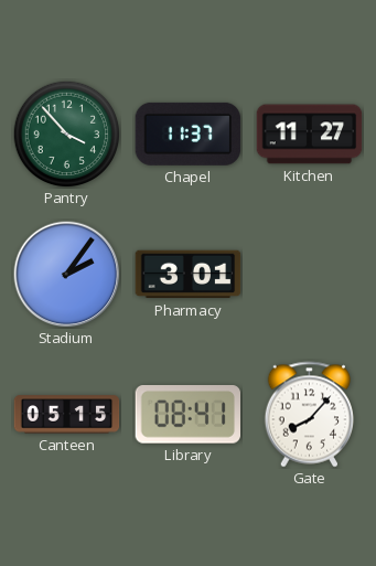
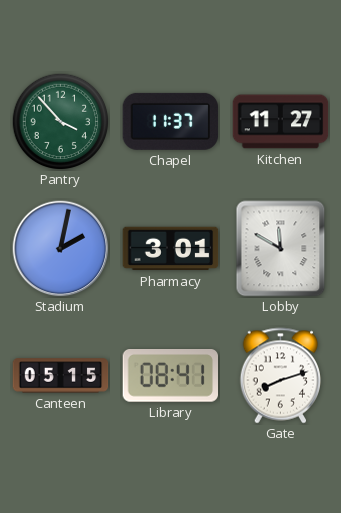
Stadium: 2:06 -> 2:02
Lobby: none -> 11:50
Gate: 8:07 -> 8:12
